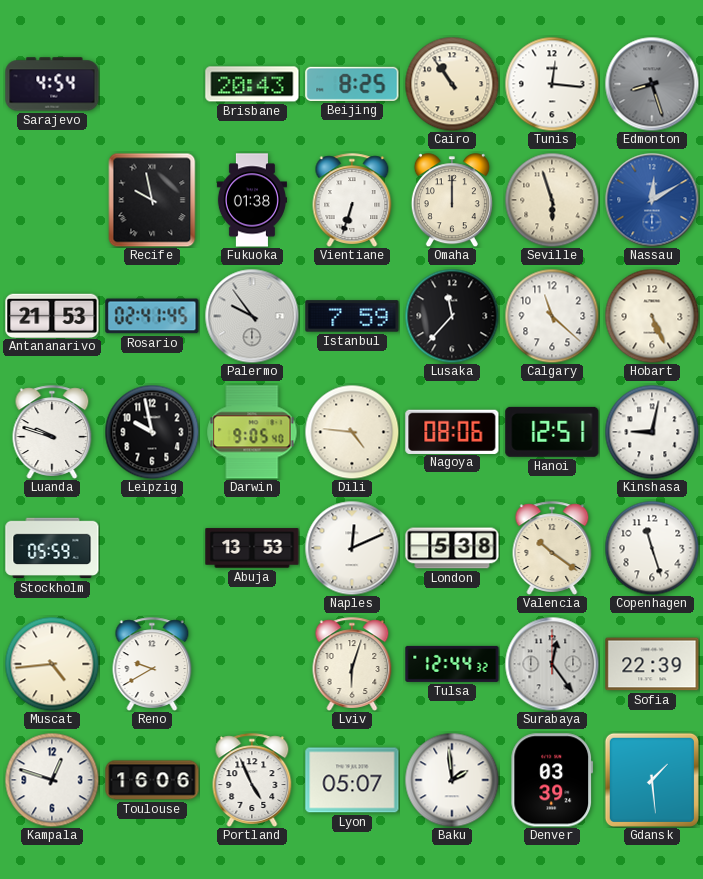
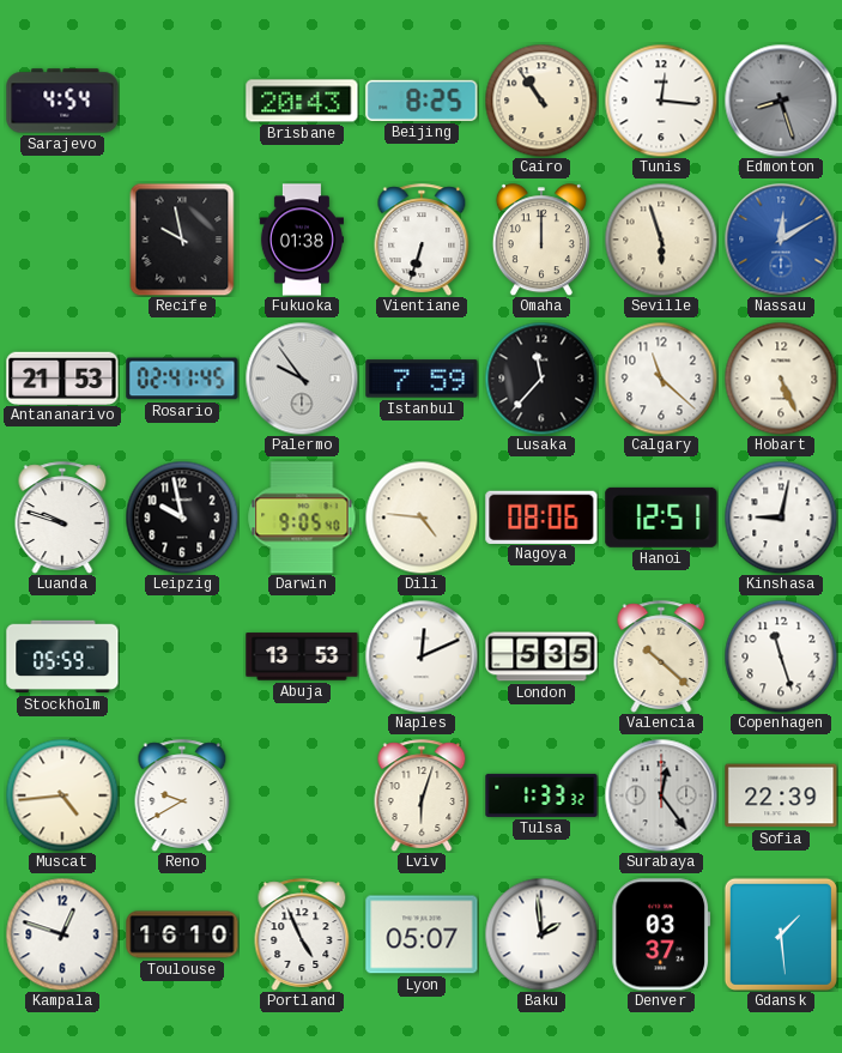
London: 5:38 -> 5:35
Valencia: 10:21 -> 10:22
Tulsa: 12:44 -> 1:33
Toulouse: 16:06 -> 16:10
Denver: 03:39 -> 03:37
